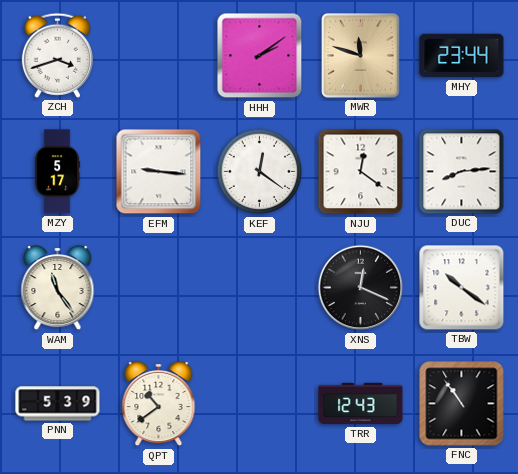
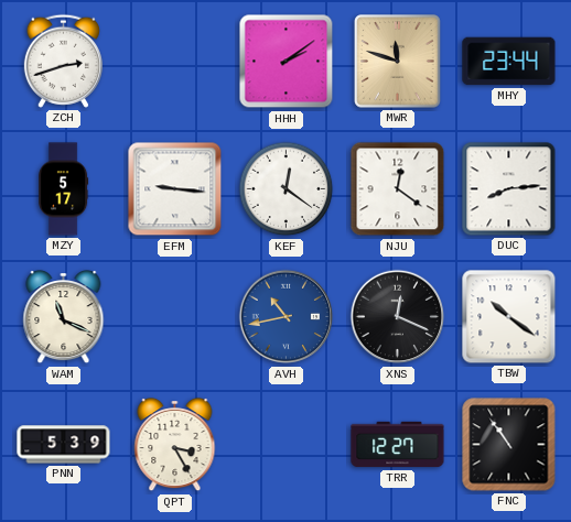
ZCH: 3:42 -> 2:42
WAM: 11:24 -> 11:19
AVH: none -> 10:43
QPT: 10:39 -> 3:25
TRR: 12:43 -> 12:27
